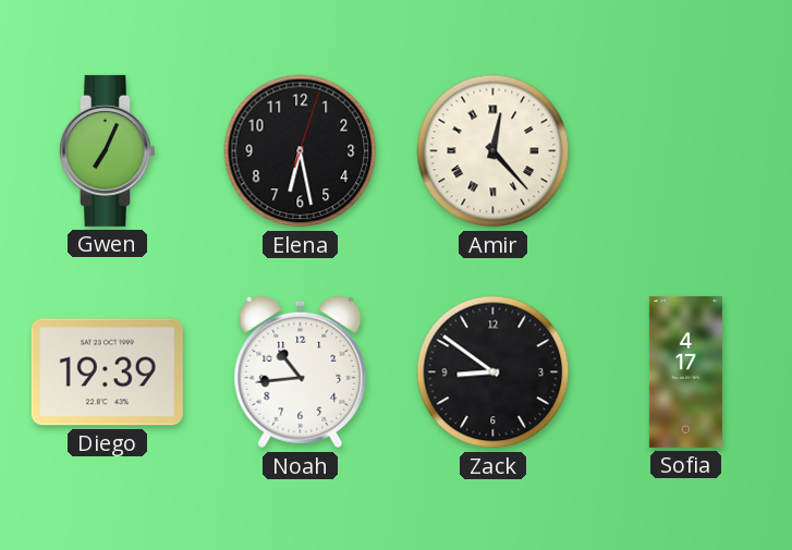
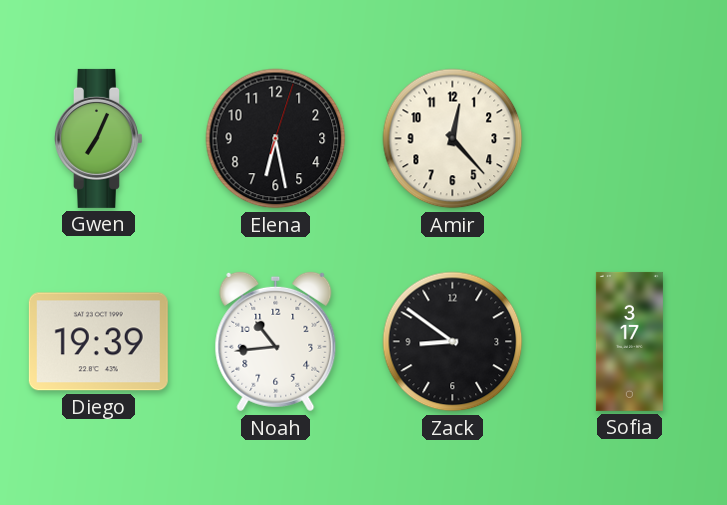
Amir numerals: Roman -> Arabic
Sofia: 4:17 -> 3:17
